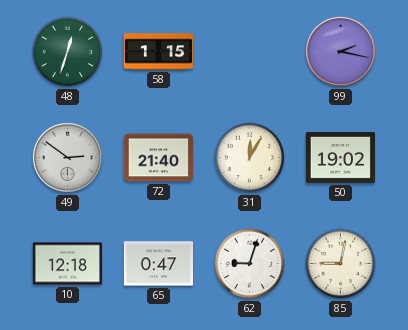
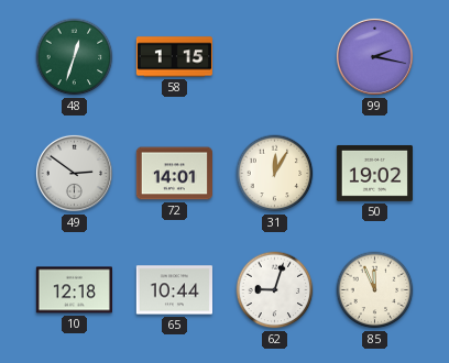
72: 21:40 -> 14:01
65: 0:47 -> 10:44
85: 9:02 -> 11:56
